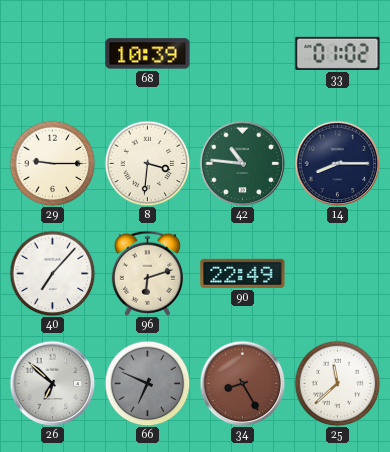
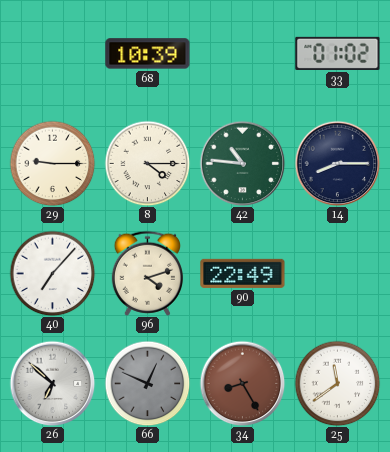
8: 3:31 -> 4:15
96: 6:12 -> 4:12
66: 6:49 -> 12:49
25: 11:38 -> 11:39
